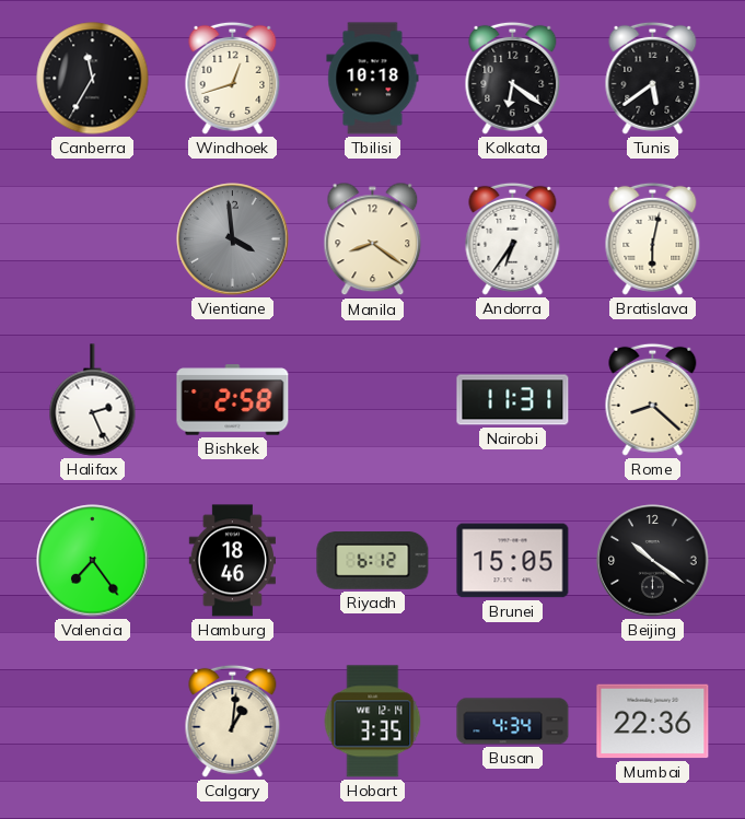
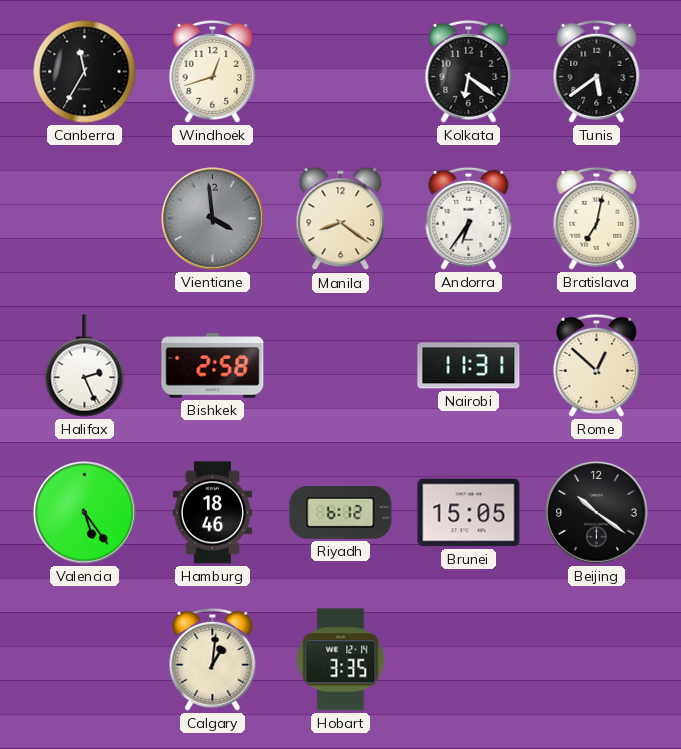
Tbilisi: 10:18 -> none
Bratislava: 6:02 -> 7:02
Rome: 8:22 -> 12:52
Valencia: 7:24 -> 5:24
Busan: 4:34 -> none
Mumbai: 22:36 -> none
